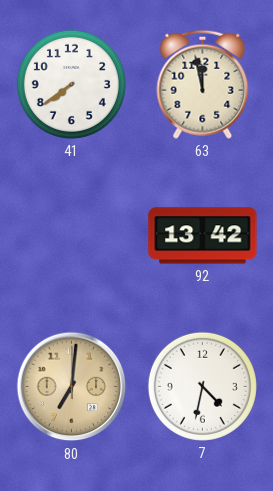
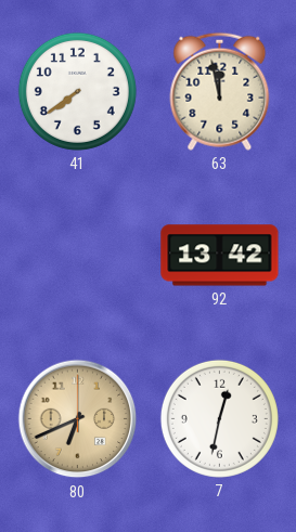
80: 7:01 -> 6:41
7: 4:32 -> 12:32
